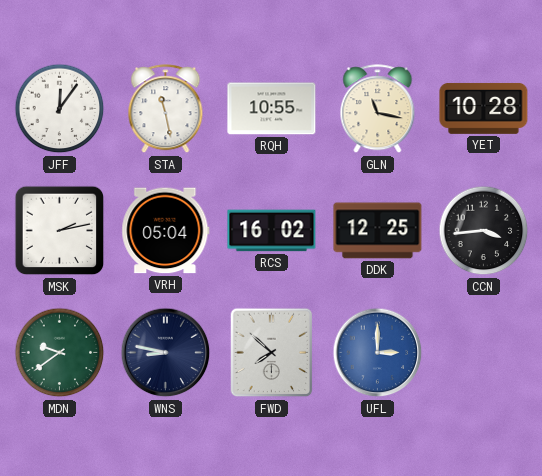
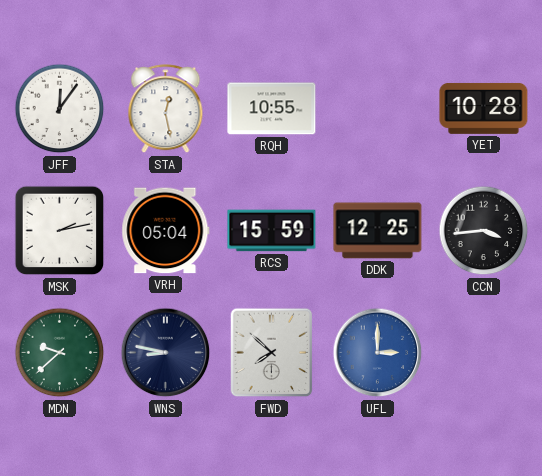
STA: 11:28 -> 12:28
GLN: 11:17 -> none
RCS: 16:02 -> 15:59
MDN: 9:39 -> 9:38
